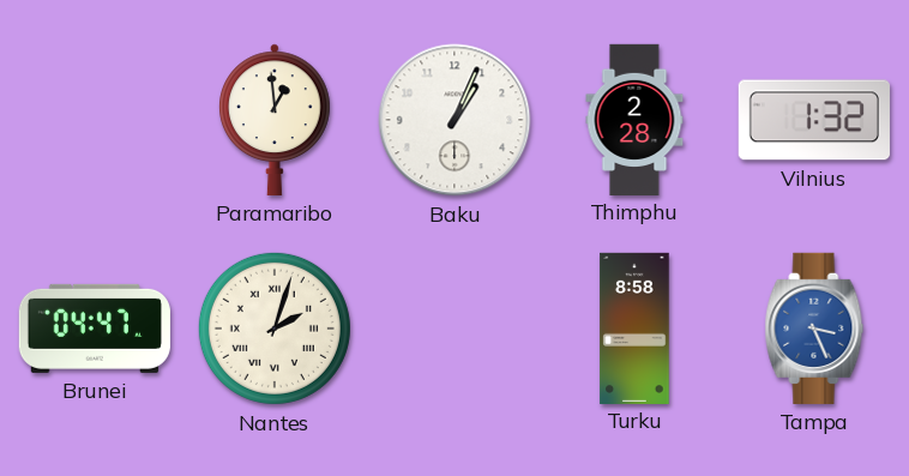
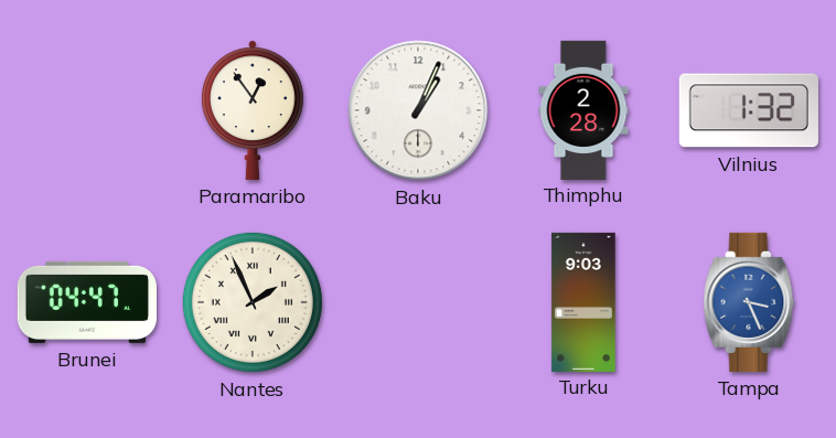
Paramaribo: 12:59 -> 12:54
Nantes: 2:03 -> 1:56
Turku: 8:58 -> 9:03
